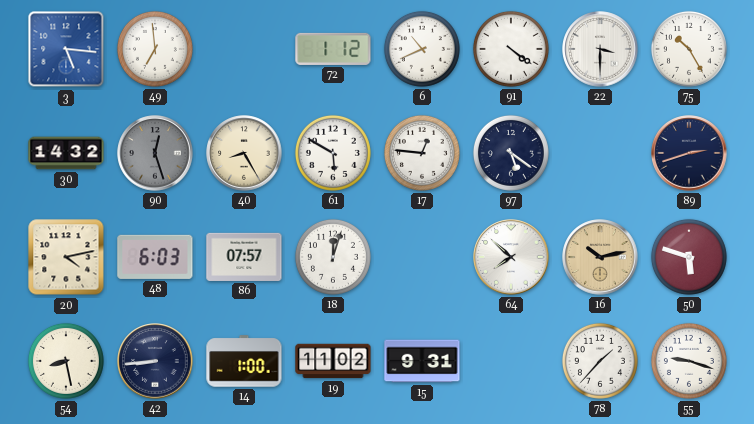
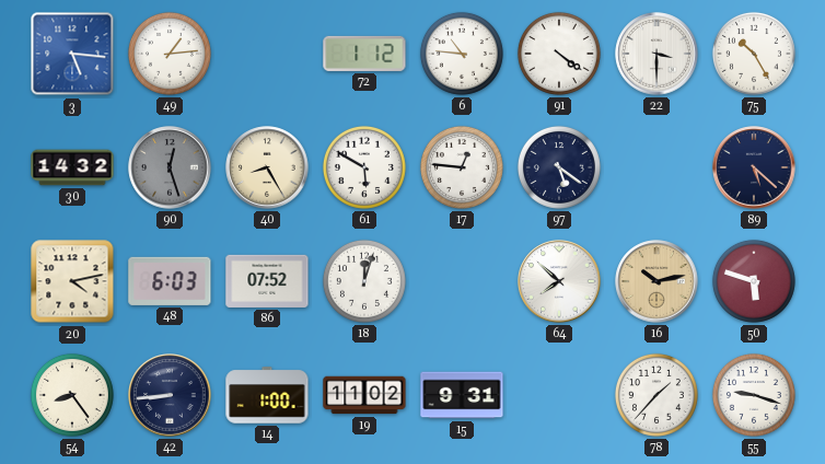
49: 6:59 -> 1:14
6: 10:41 -> 10:46
89: 2:42 -> 5:22
86: 07:57 -> 07:52
54: 8:28 -> 8:24
